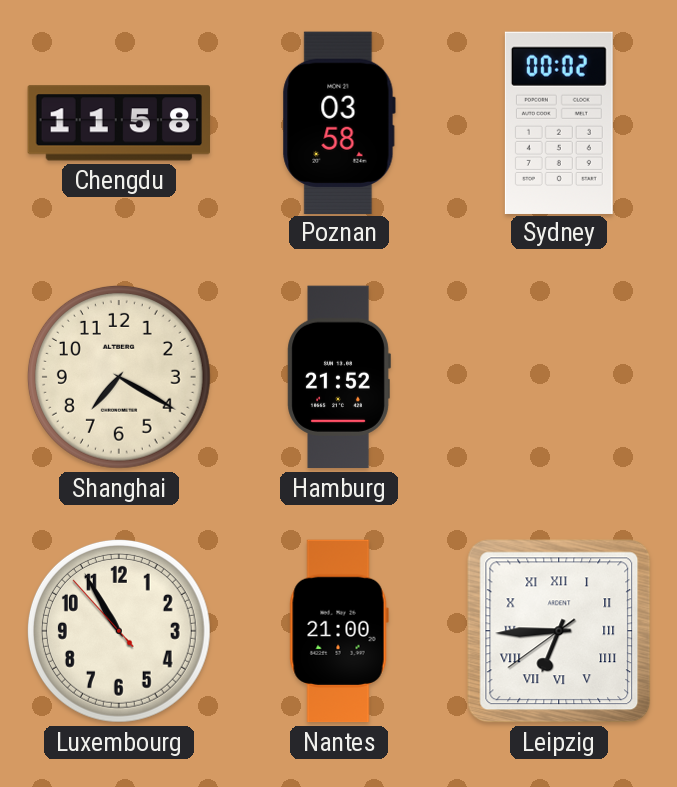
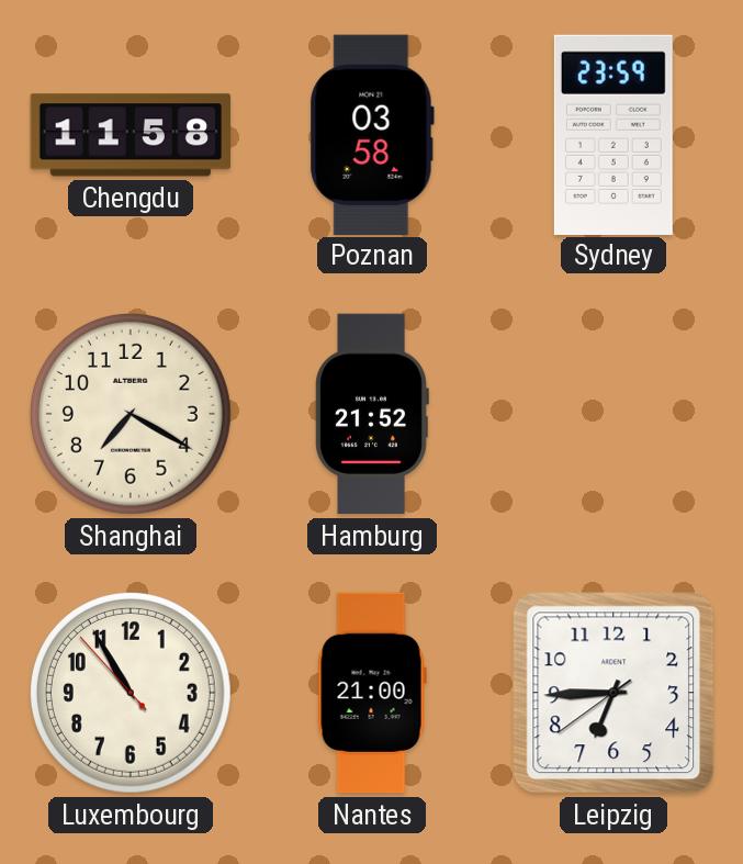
Sydney: 00:02 -> 23:59
Leipzig numerals: Roman -> Arabic
